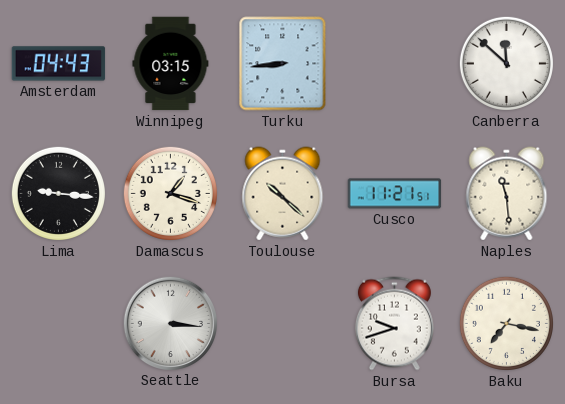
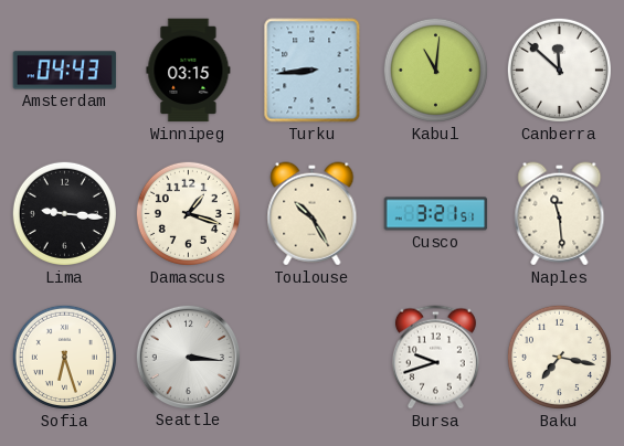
Kabul: none -> 11:01
Toulouse: 10:22 -> 10:25
Cusco: 11:21 -> 3:21
Sofia: none -> 6:27
